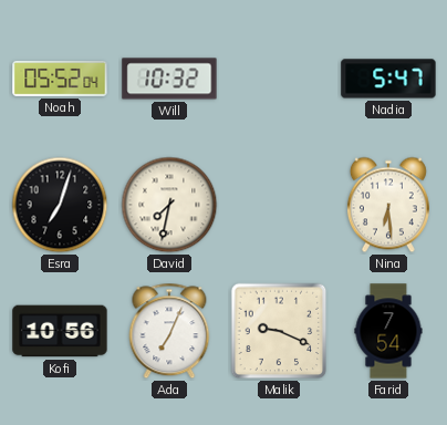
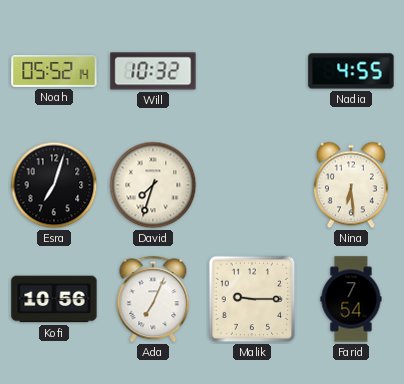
Noah: 05:52:04 -> 05:52:14
Nadia: 5:47 -> 4:55
David: 7:32 -> 7:33
Malik: 9:19 -> 9:15
